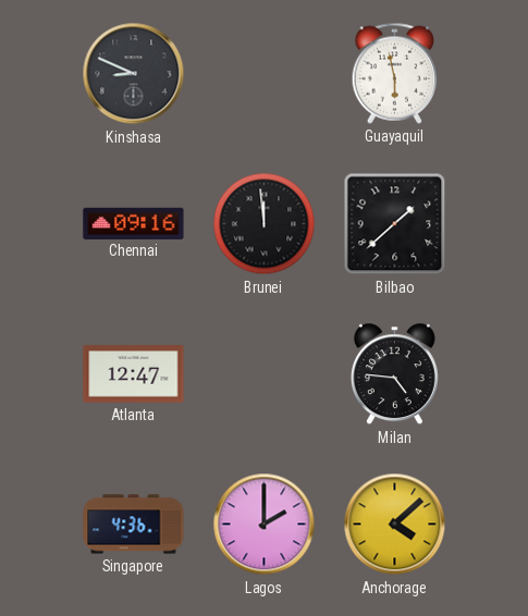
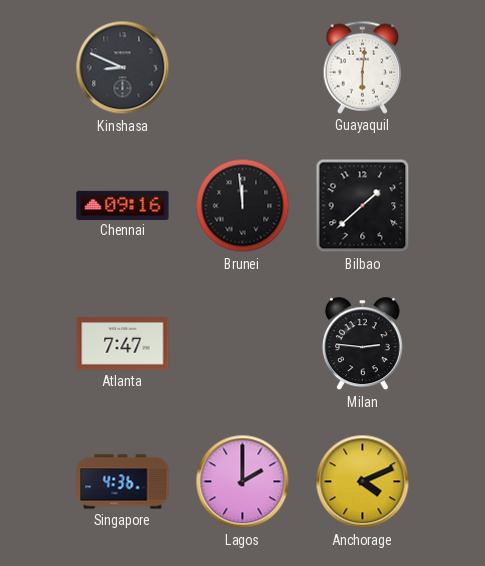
Guayaquil: 5:58 -> 6:01
Atlanta: 12:47 -> 7:47
Milan: 4:46 -> 2:46
Anchorage: 4:08 -> 4:11
